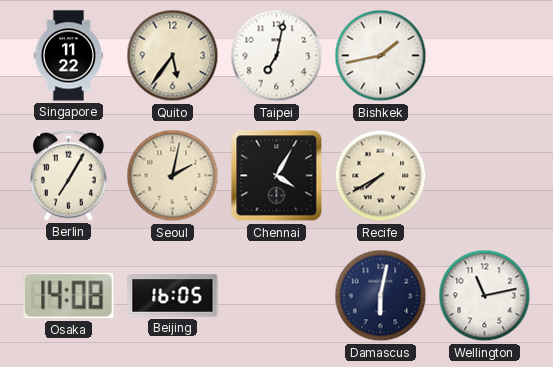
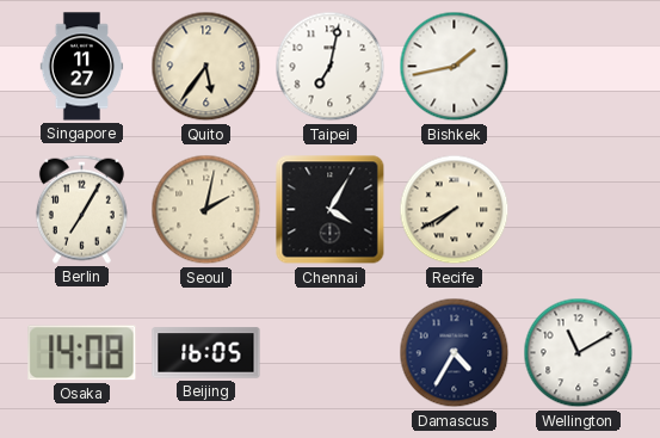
Singapore: 11:22 -> 11:27
Damascus: 6:02 -> 4:35
Wellington: 11:13 -> 11:10
